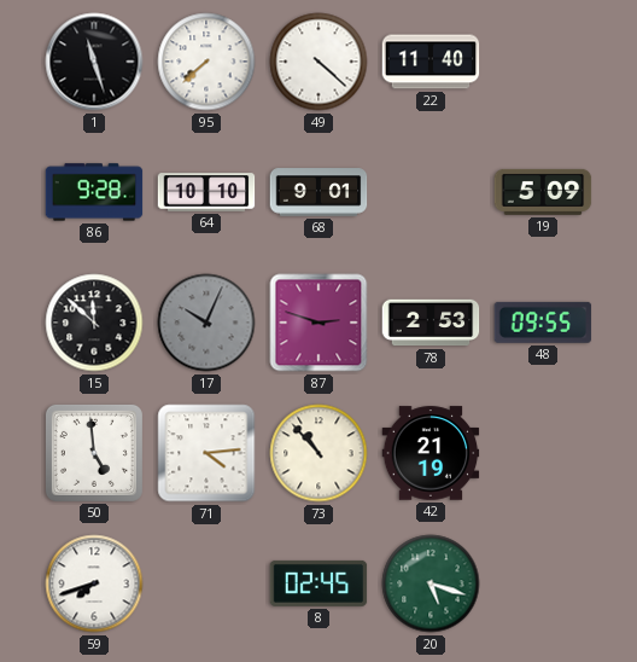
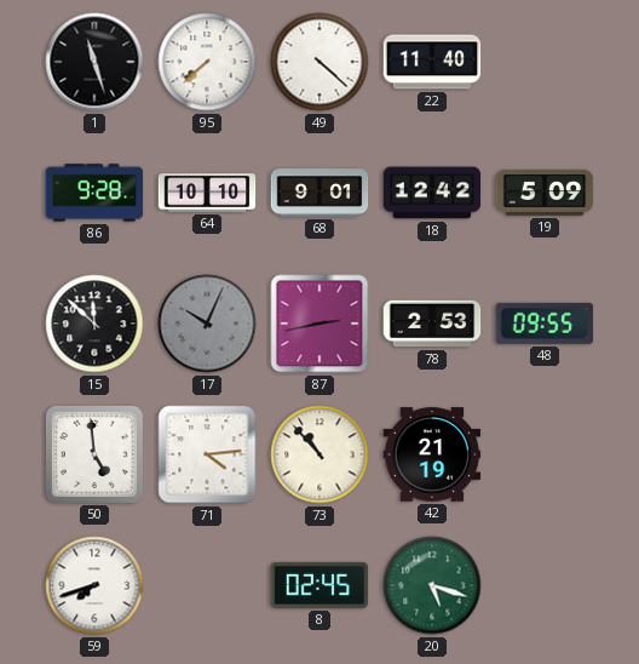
18: none -> 12:42
87: 2:48 -> 2:43
